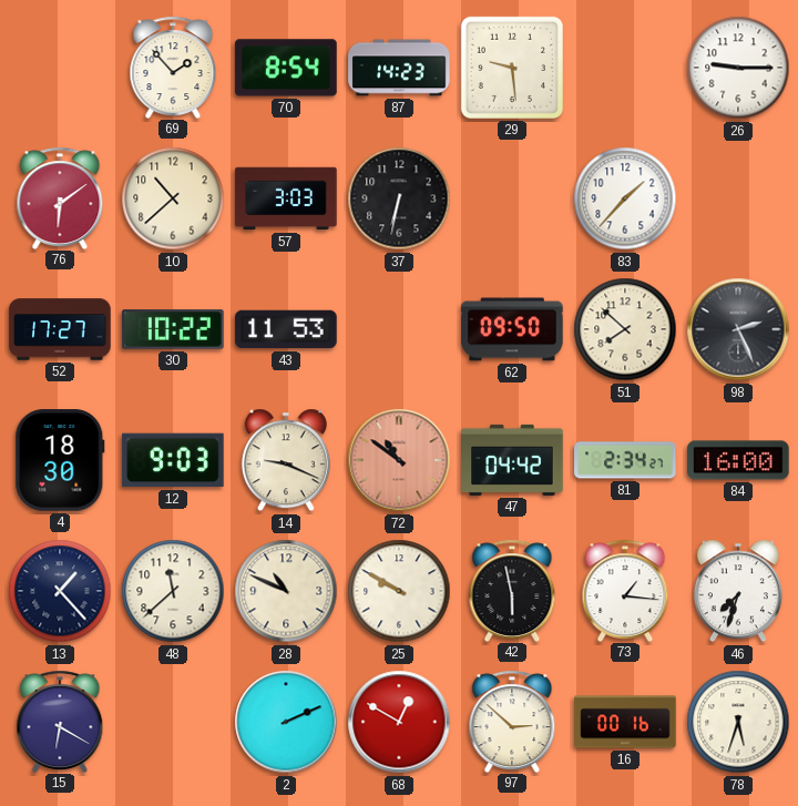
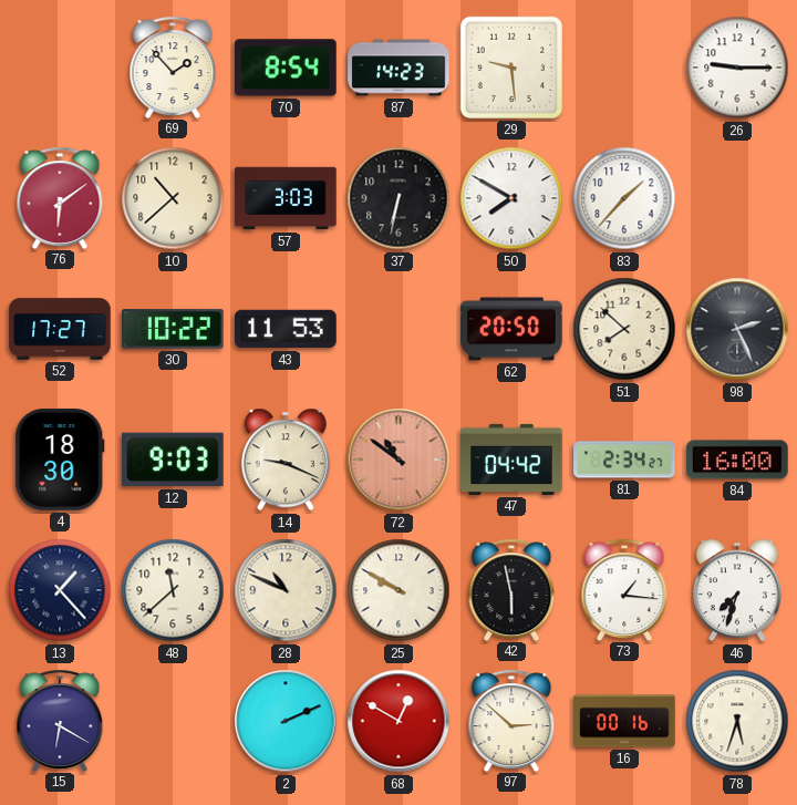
50: none -> 7:50
62: 09:50 -> 20:50
